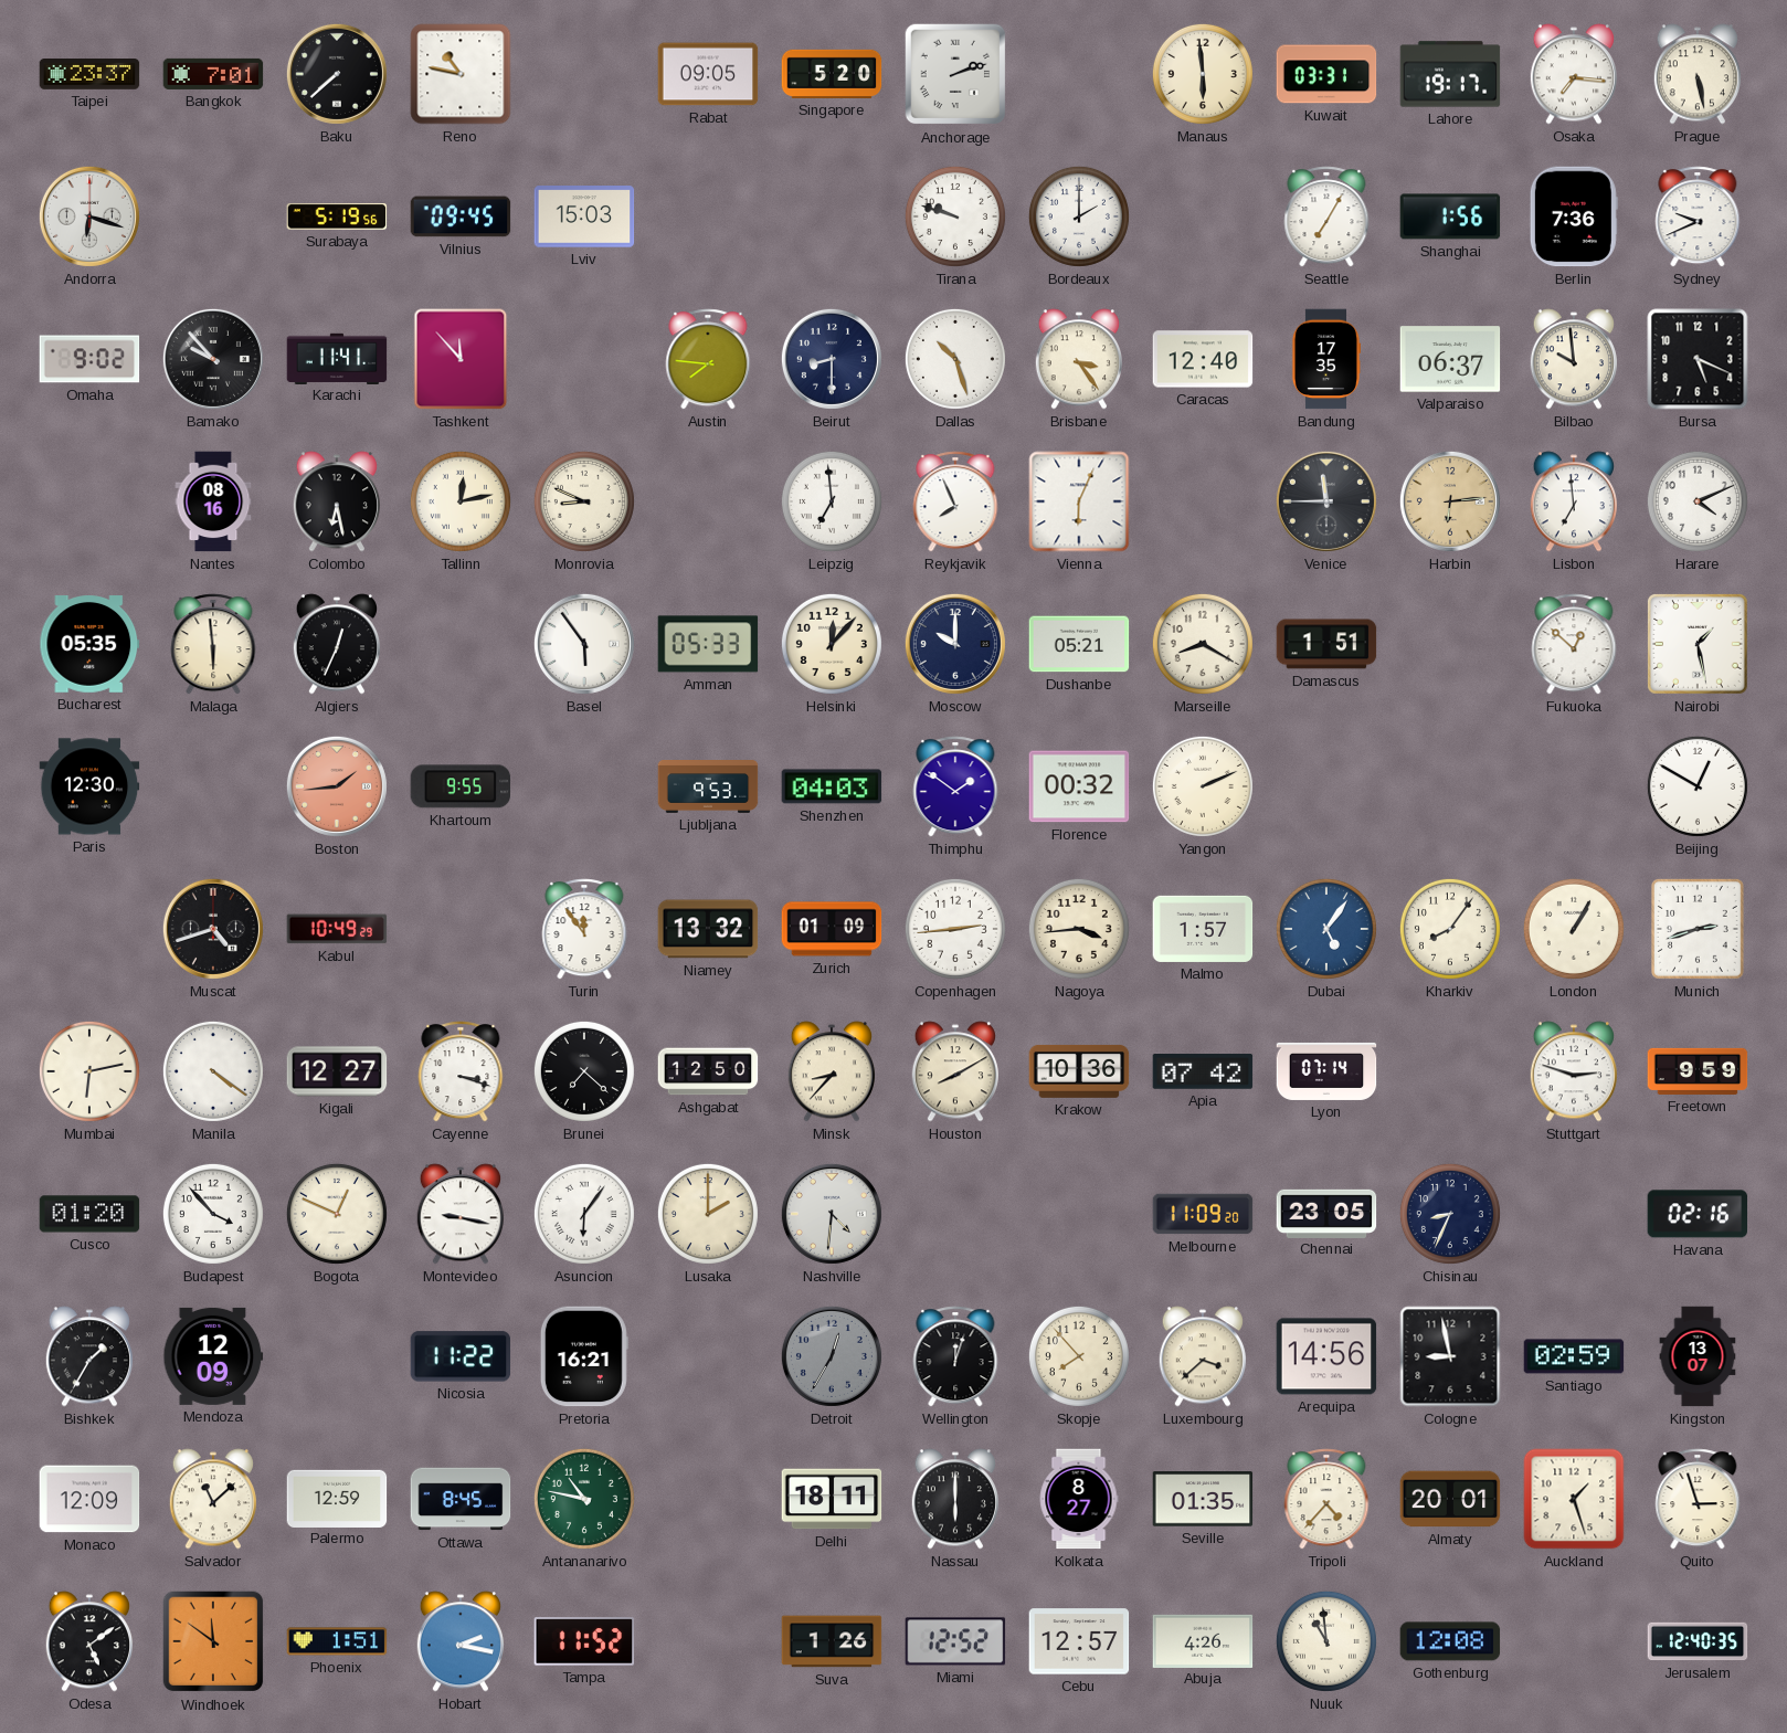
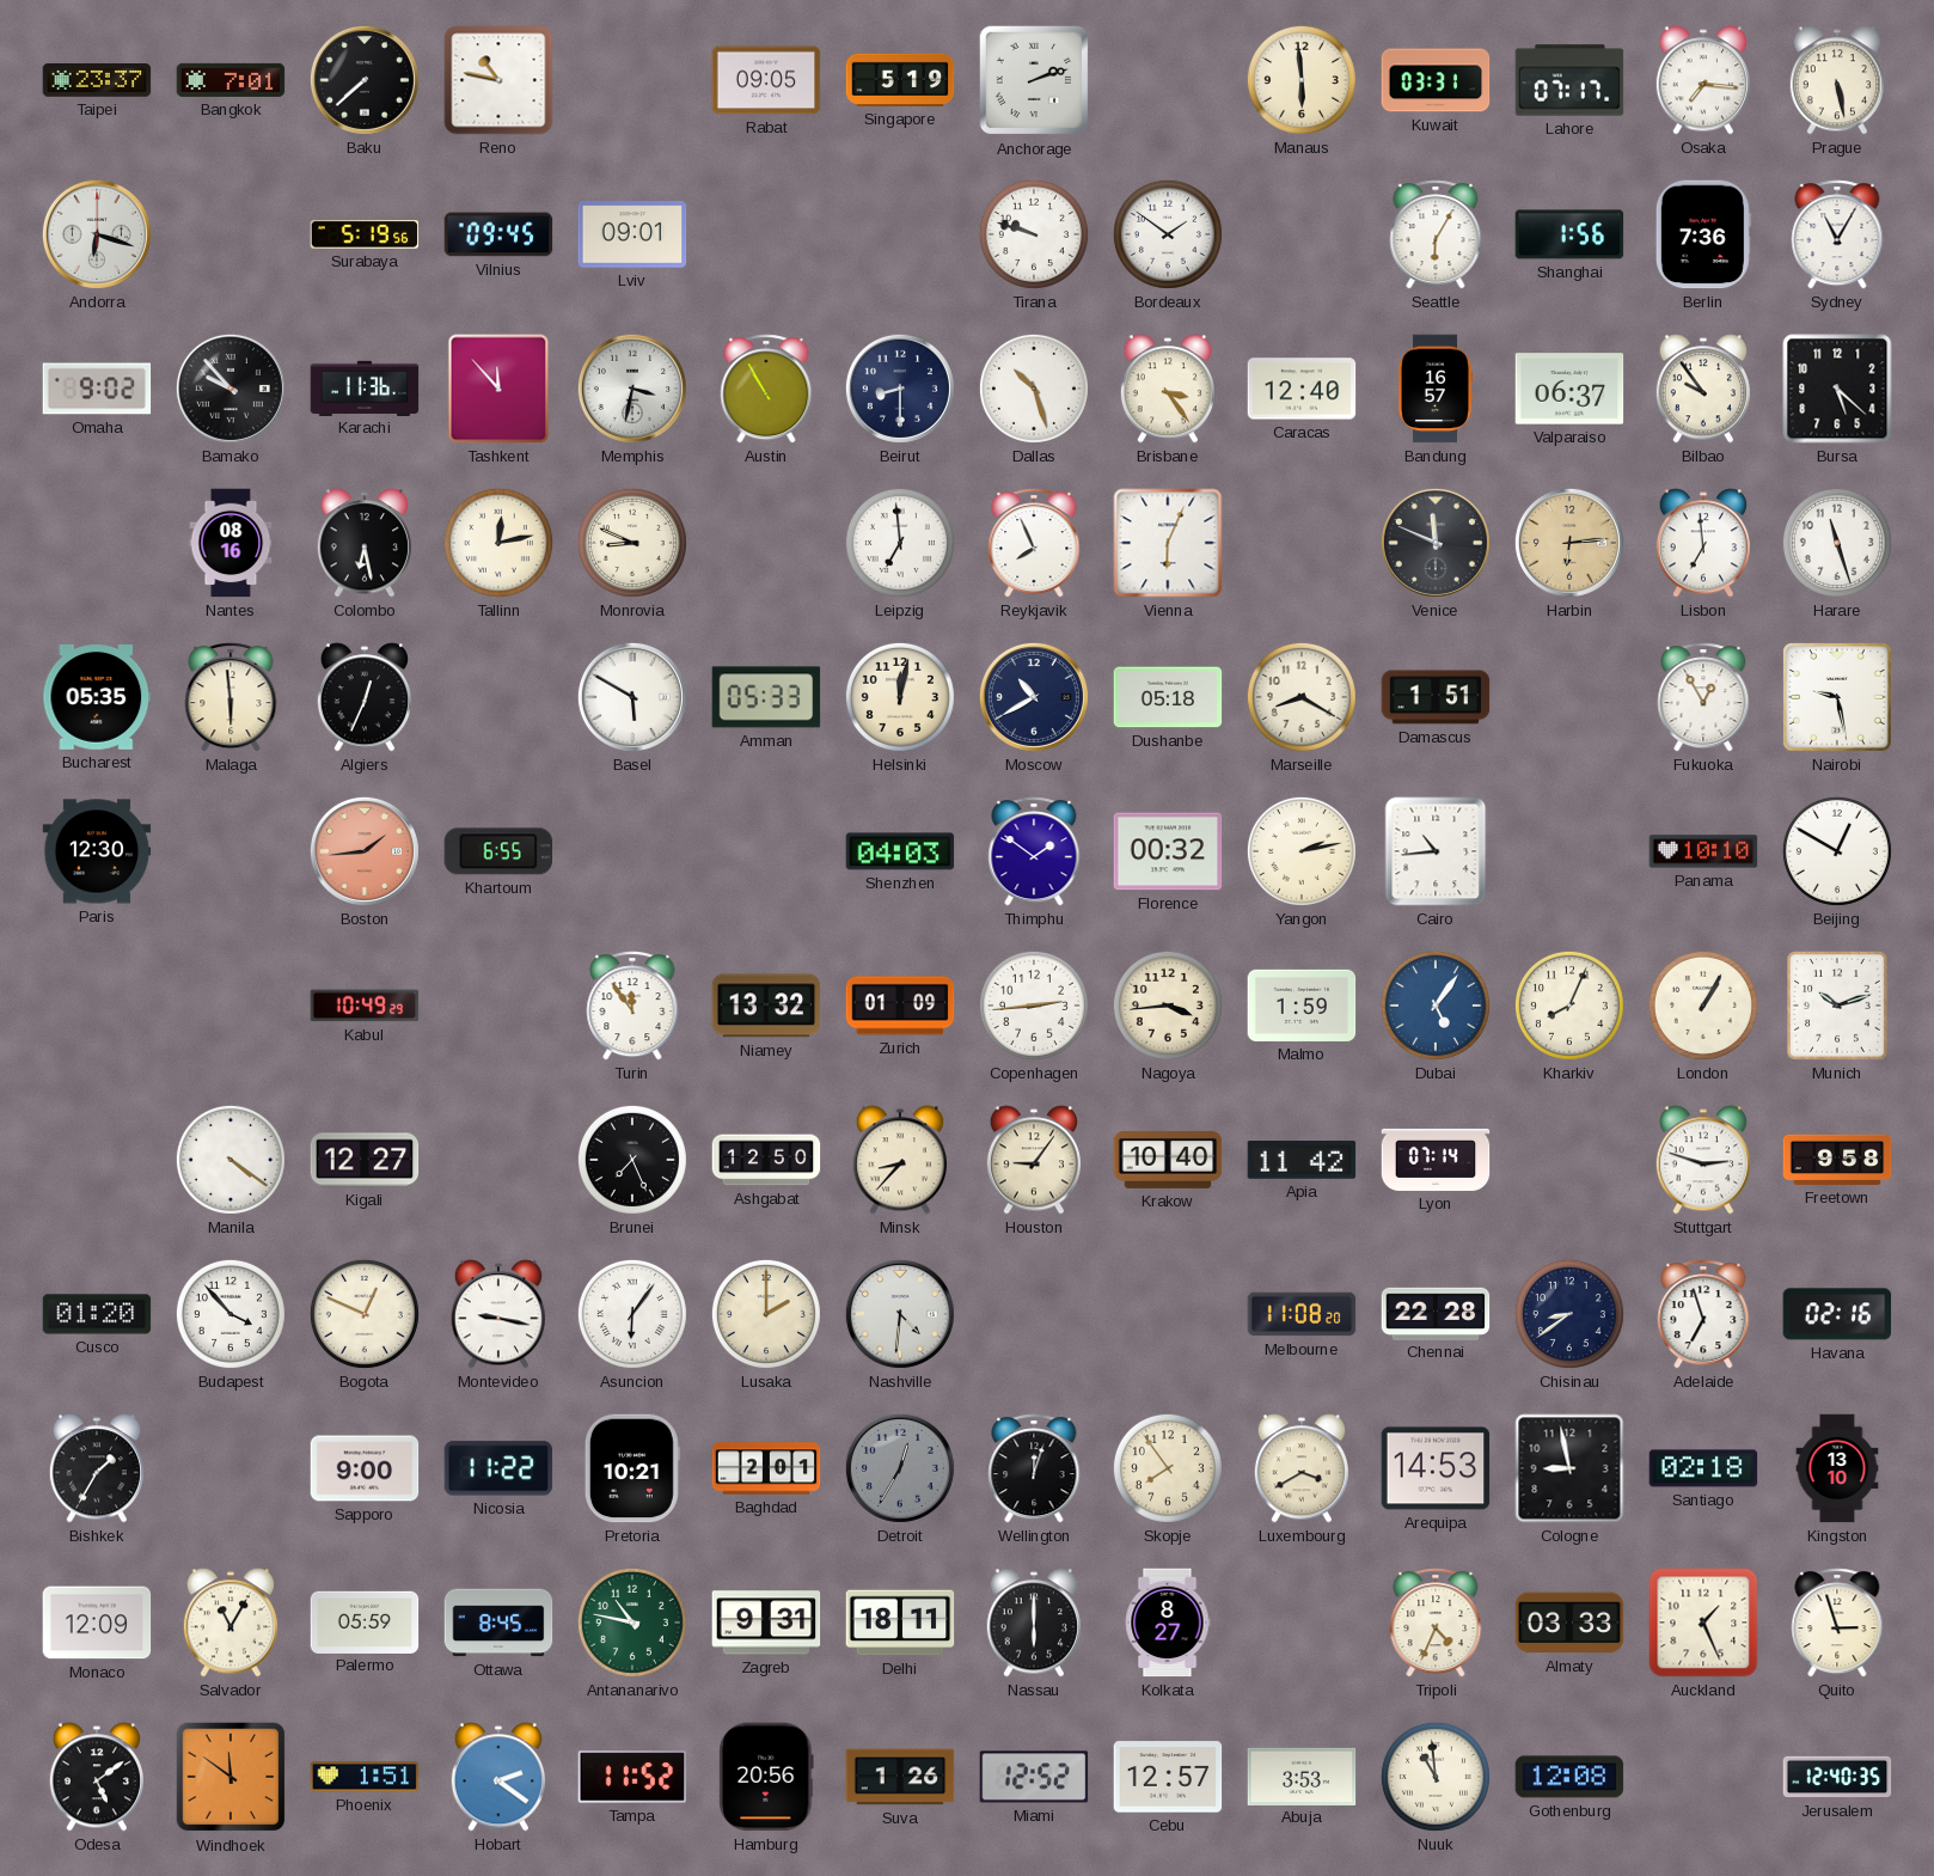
Singapore: 5:20 -> 5:19
Lahore: 19:17 -> 07:17
Lviv: 15:03 -> 09:01
Bordeaux: 2:00 -> 1:51
Seattle: 7:05 -> 6:05
Sydney: 9:41 -> 11:05
Karachi: 11:41 -> 11:36
Memphis: none -> 3:32
Austin: 7:46 -> 10:55
Bandung: 17:35 -> 16:57
Bilbao: 9:59 -> 9:54
Bursa: 5:19 -> 5:22
Venice: 11:45 -> 11:49
Harare: 4:11 -> 11:27
Basel: 5:54 -> 5:50
Helsinki: 12:07 -> 12:02
Moscow: 10:00 -> 10:40
Dushanbe: 05:21 -> 05:18
Fukuoka: 12:52 -> 12:55
Nairobi: 1:28 -> 9:28
Khartoum: 9:55 -> 6:55
Ljubljana: 9:53 -> none
Yangon: 2:11 -> 2:13
Cairo: none -> 10:44
Panama: none -> 10:10
Muscat: 4:42 -> none
Malmo: 1:57 -> 1:59
Kharkiv: 8:06 -> 8:04
Munich: 2:42 -> 10:12
Mumbai: 6:13 -> none
Cayenne: 3:18 -> none
Brunei: 7:22 -> 7:26
Houston: 8:10 -> 9:06
Krakow: 10:36 -> 10:40
Apia: 07:42 -> 11:42
Freetown: 9:59 -> 9:58
Melbourne: 11:09 -> 11:08
Chennai: 23:05 -> 22:28
Chisinau: 8:34 -> 8:39
Adelaide: none -> 6:57
Mendoza: 12:09 -> none
Sapporo: none -> 9:00
Pretoria: 16:21 -> 10:21
Baghdad: none -> 2:01
Skopje: 7:53 -> 7:54
Luxembourg: 3:38 -> 3:40
Arequipa: 14:56 -> 14:53
Santiago: 02:59 -> 02:18
Kingston: 13:07 -> 13:10
Salvador: 11:08 -> 11:05
Palermo: 12:59 -> 05:59
Zagreb: none -> 9:31
Seville: 01:35 -> none
Tripoli: 4:37 -> 4:34
Almaty: 20:01 -> 03:33
Auckland: 1:27 -> 1:26
Hobart: 2:17 -> 2:21
Hamburg: none -> 20:56
Abuja: 4:26 -> 3:53
